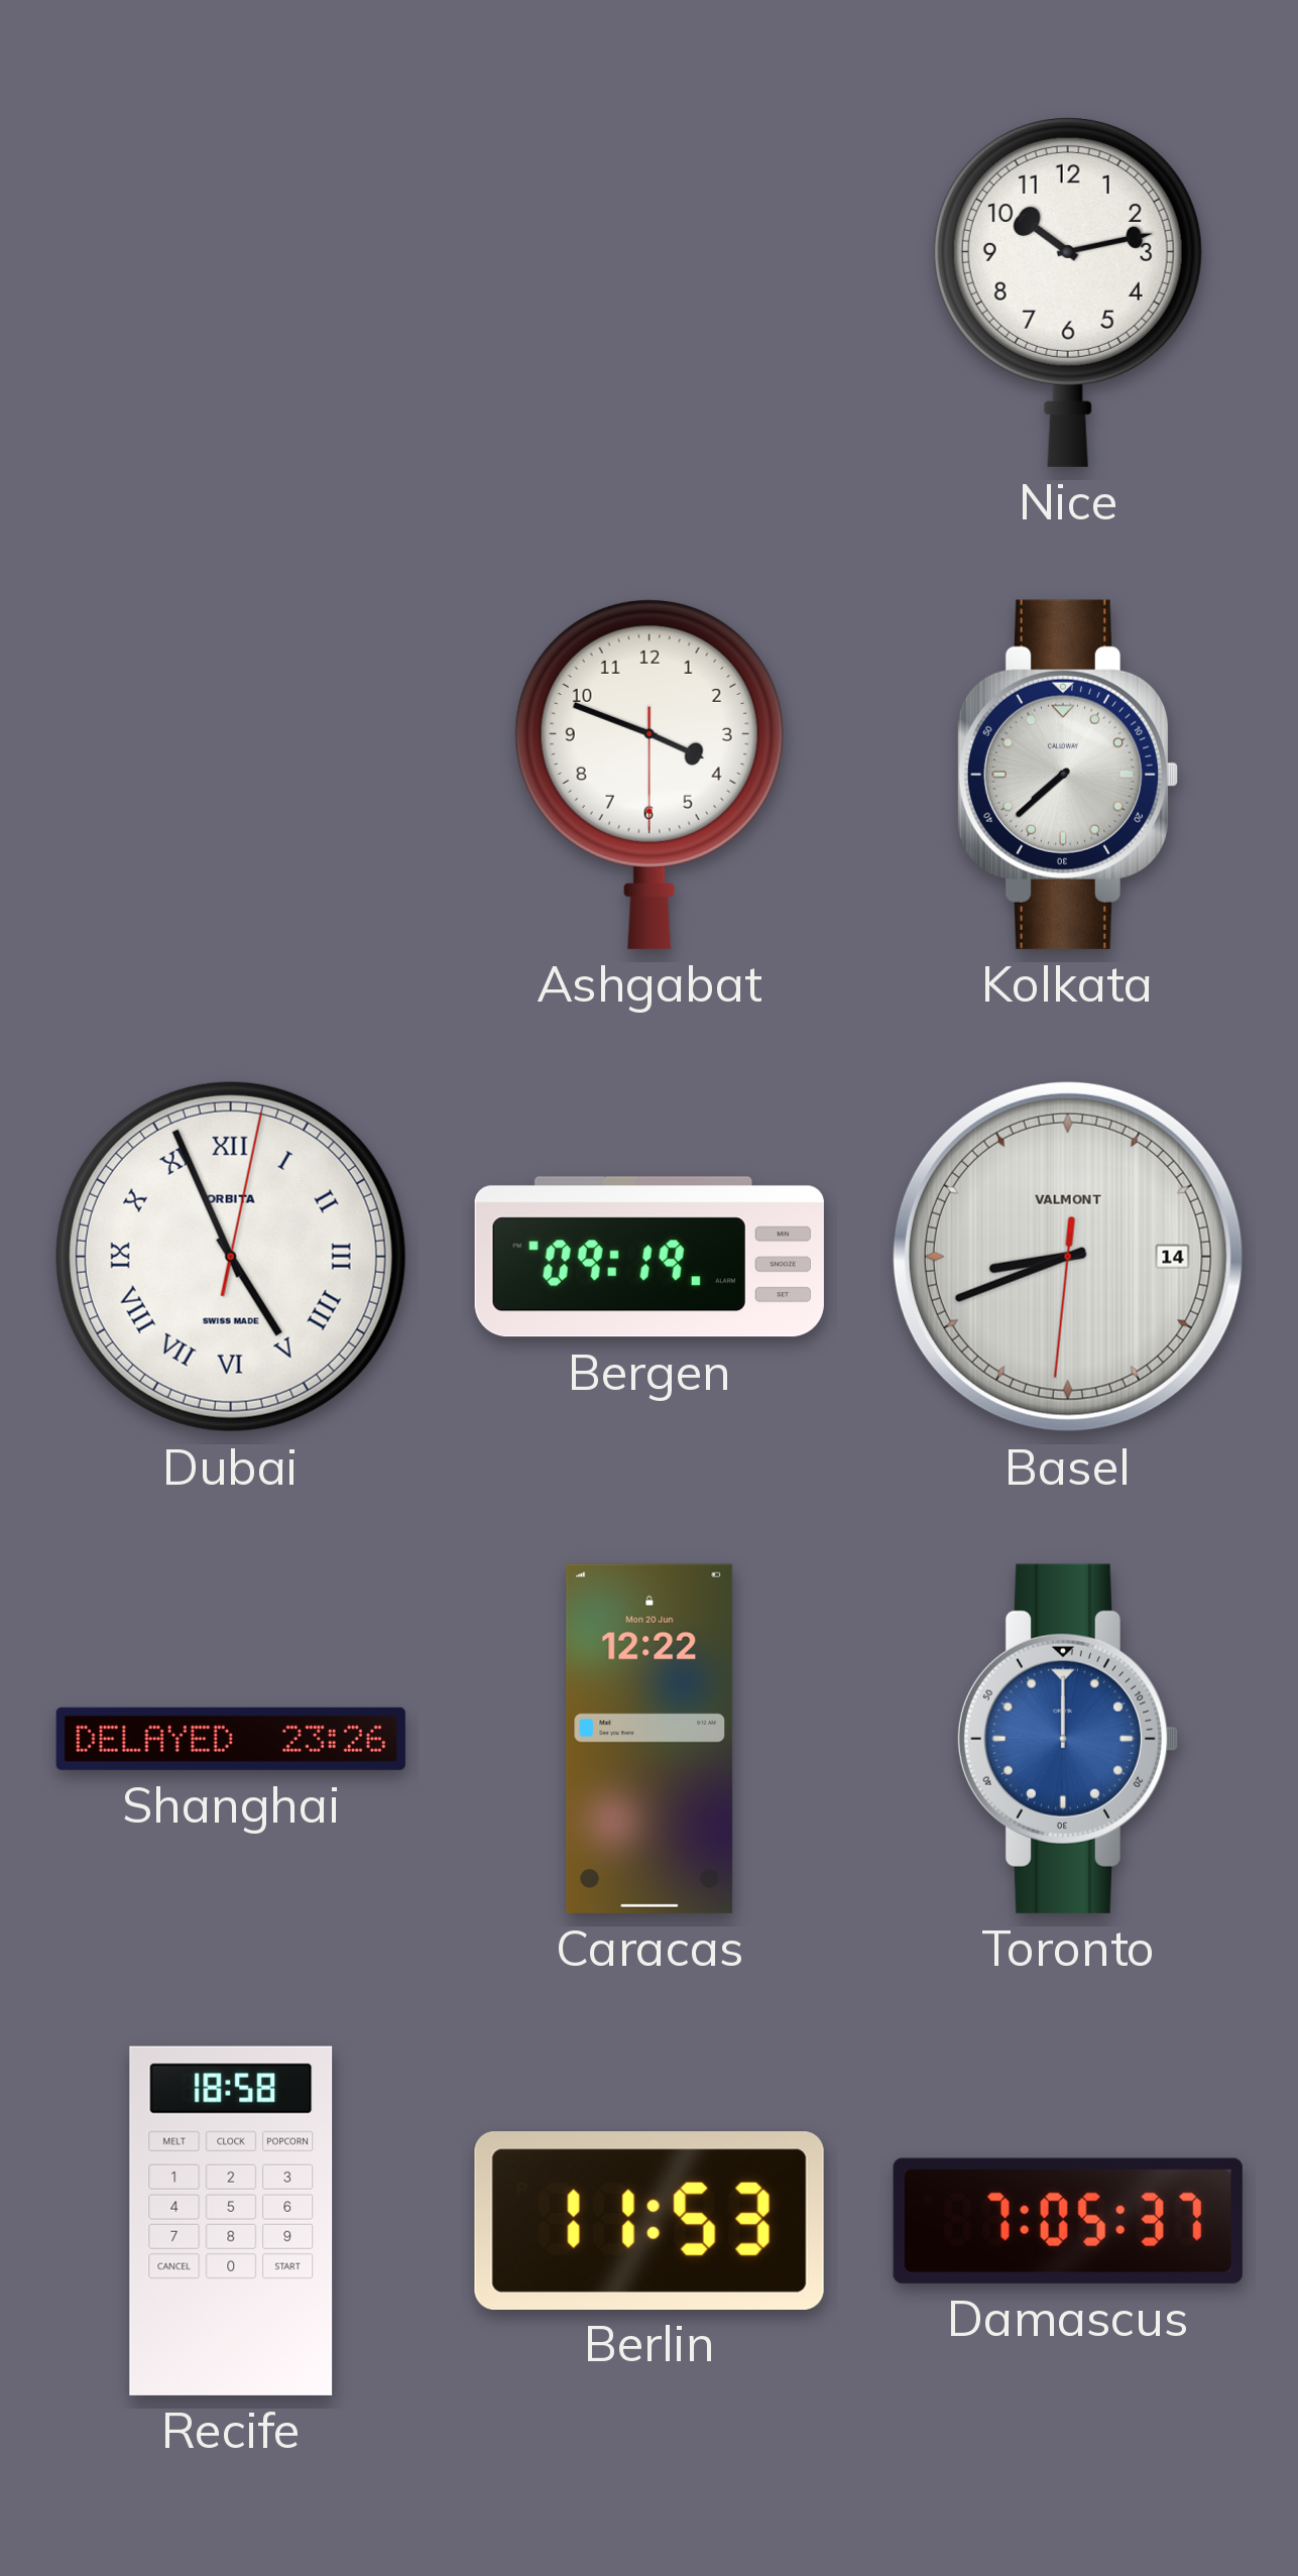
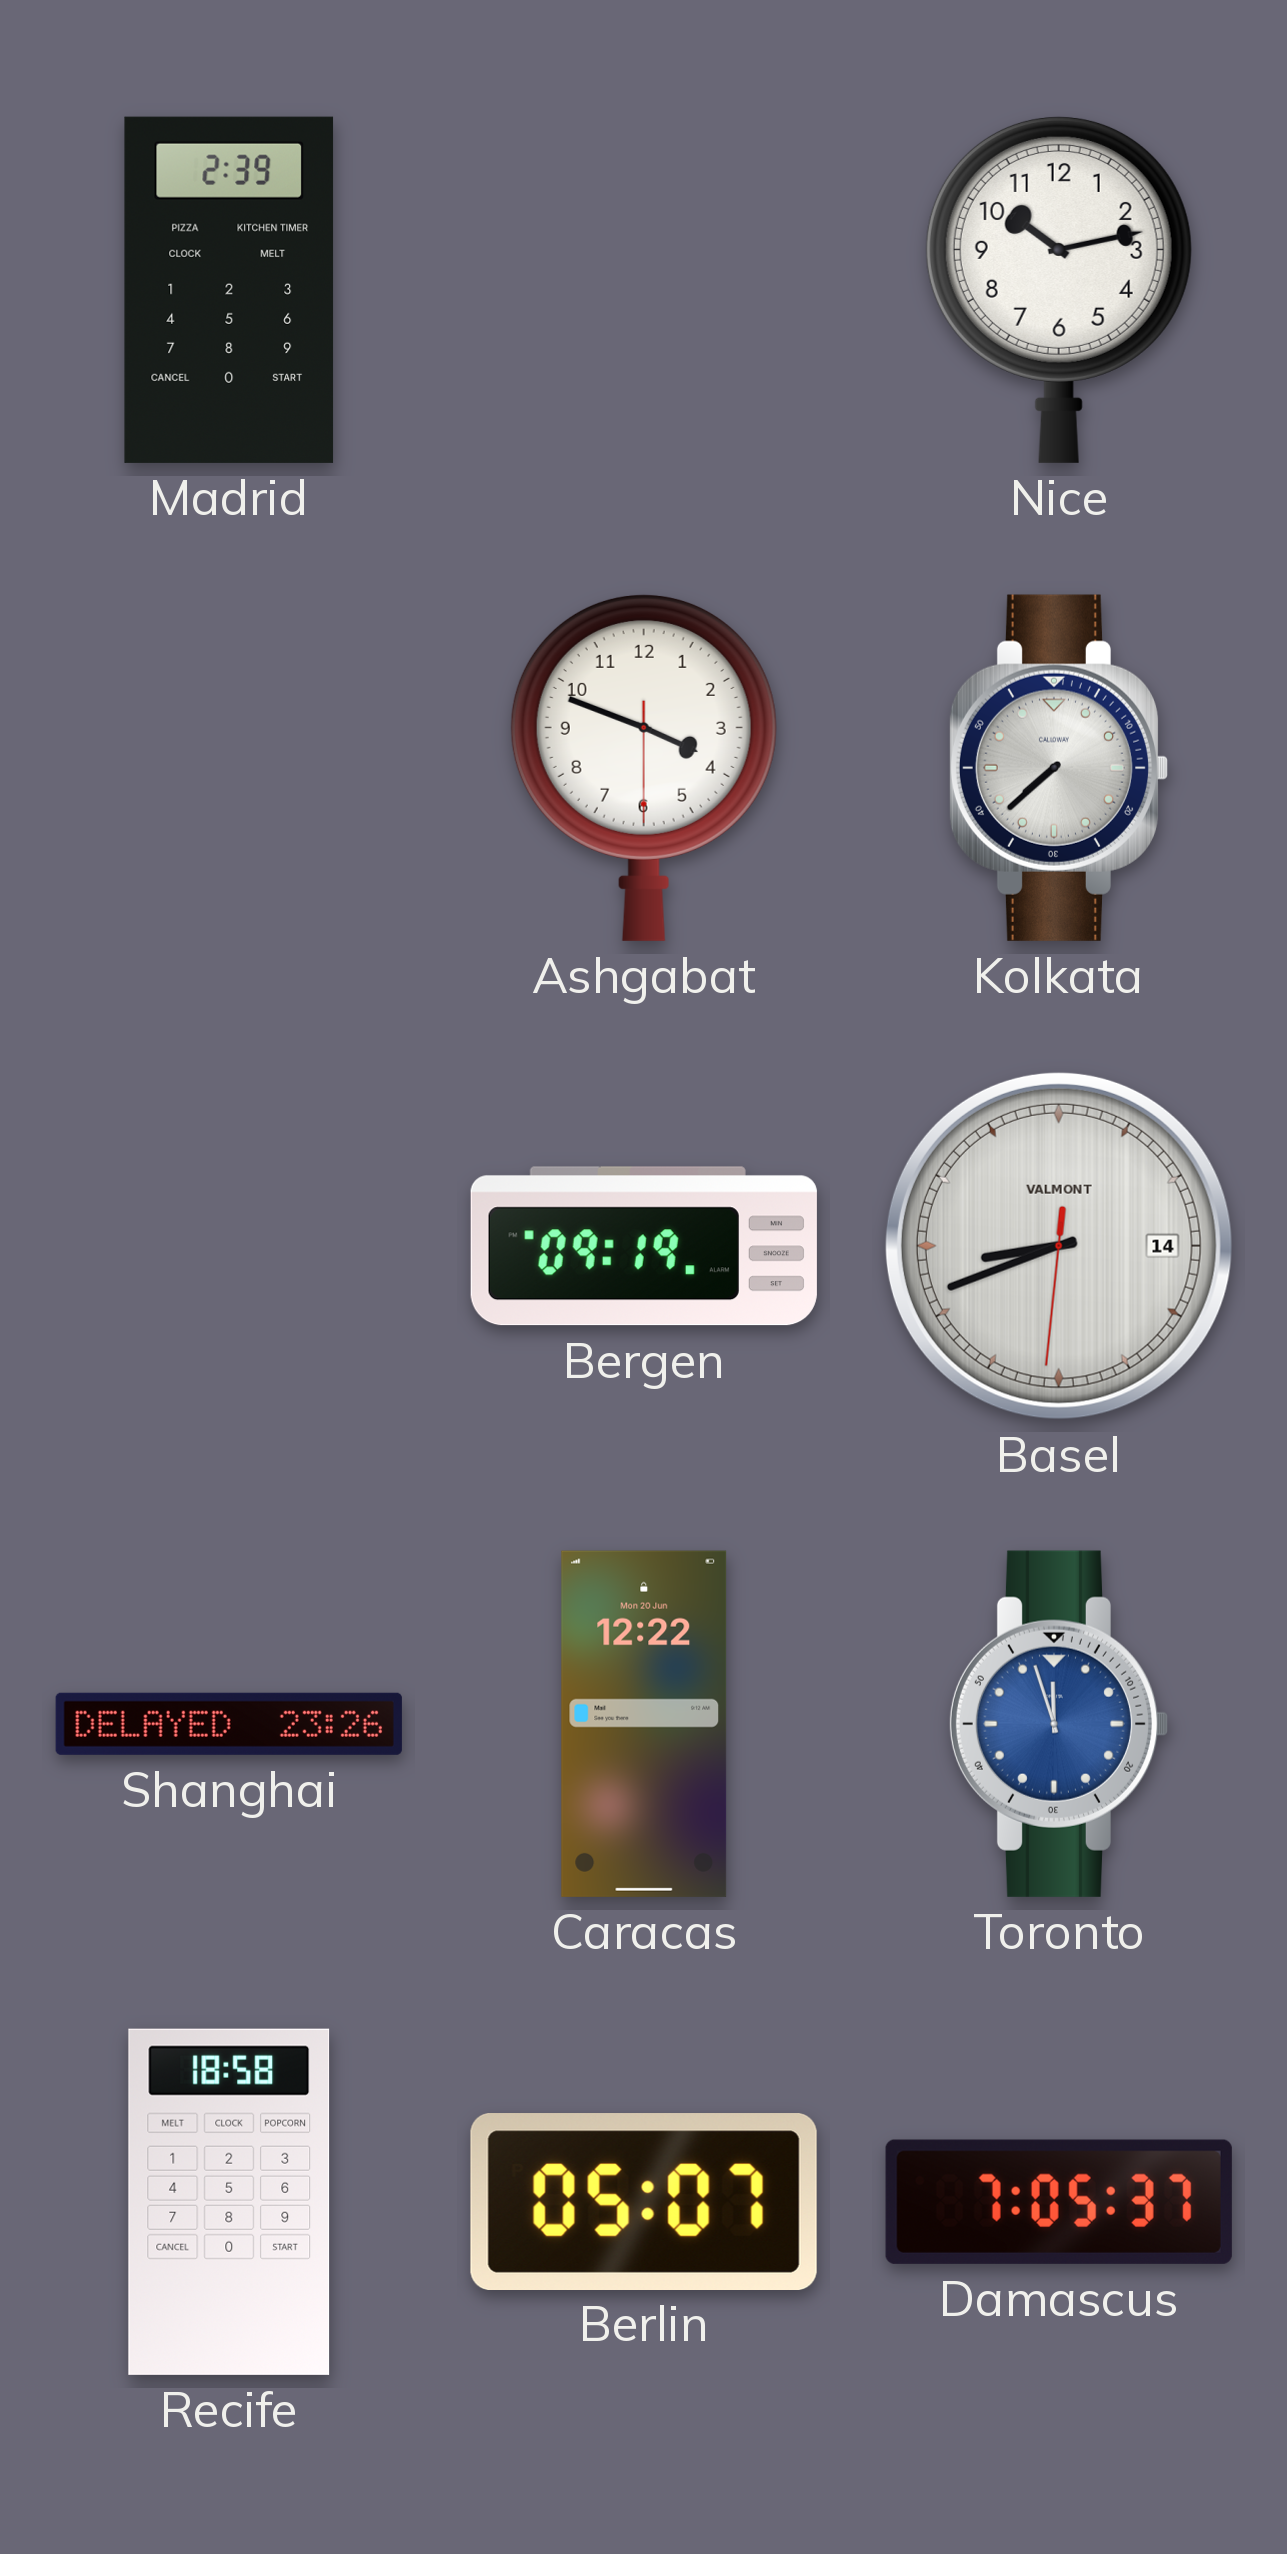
Madrid: none -> 2:39
Dubai: 4:56 -> none
Toronto: 12:00 -> 11:57
Berlin: 11:53 -> 05:07
